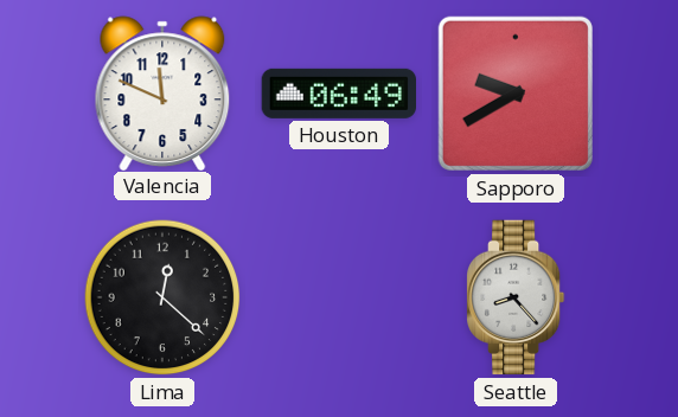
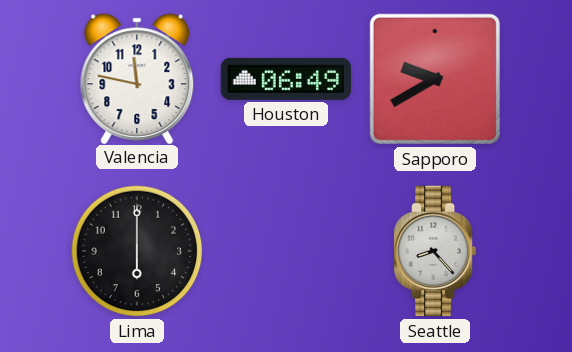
Valencia: 11:49 -> 11:47
Lima: 12:22 -> 6:00
